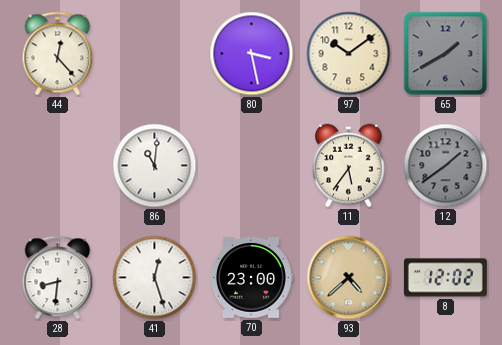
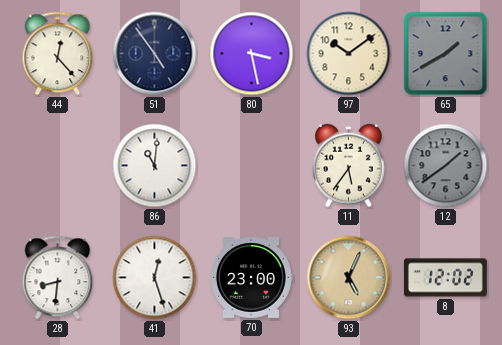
51: none -> 4:54
93: 4:38 -> 5:04
